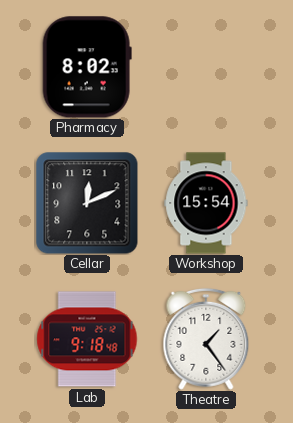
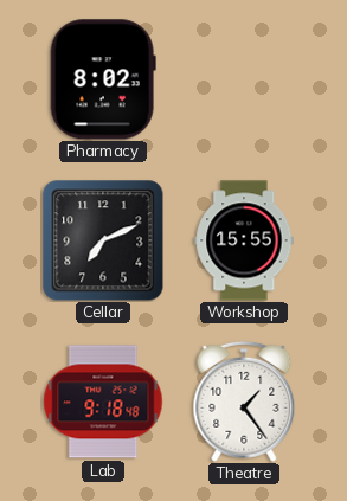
Cellar: 12:11 -> 7:11
Workshop: 15:54 -> 15:55
